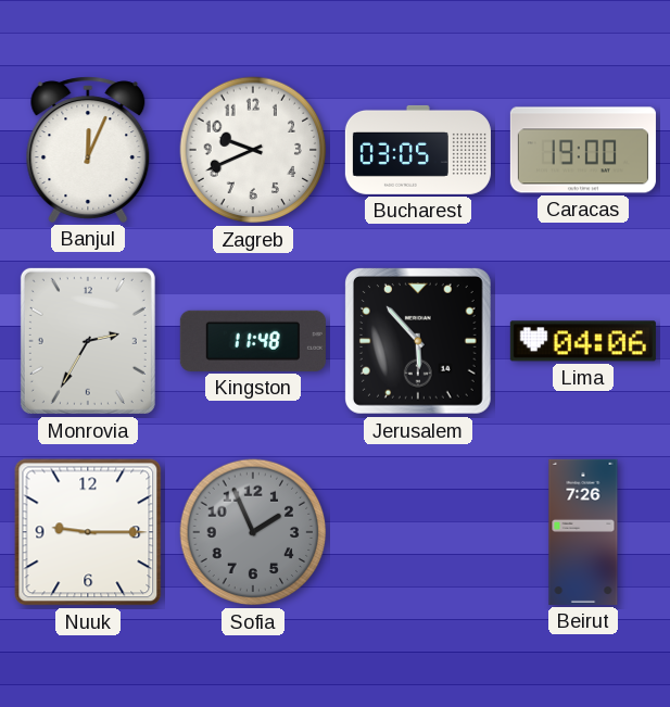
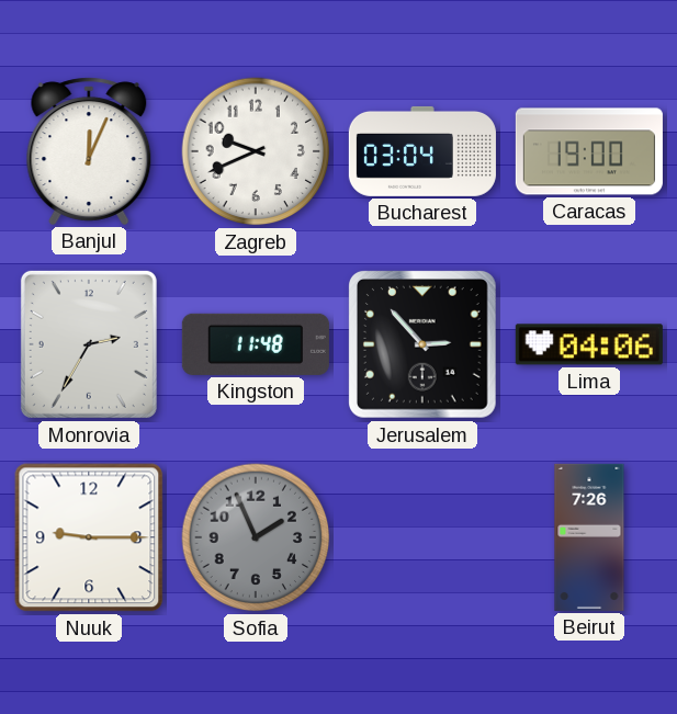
Bucharest: 03:05 -> 03:04
Jerusalem: 5:53 -> 2:53
